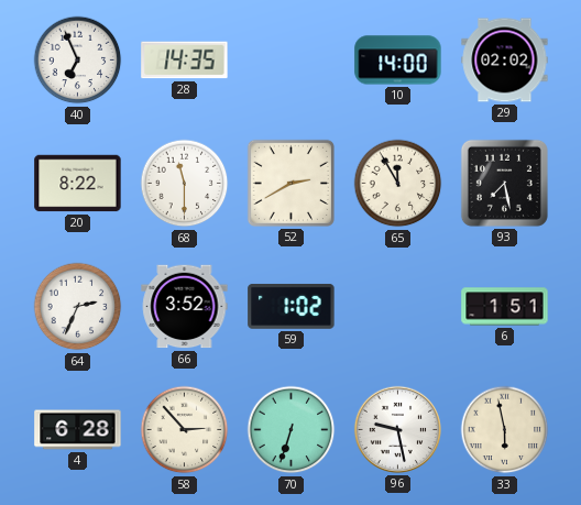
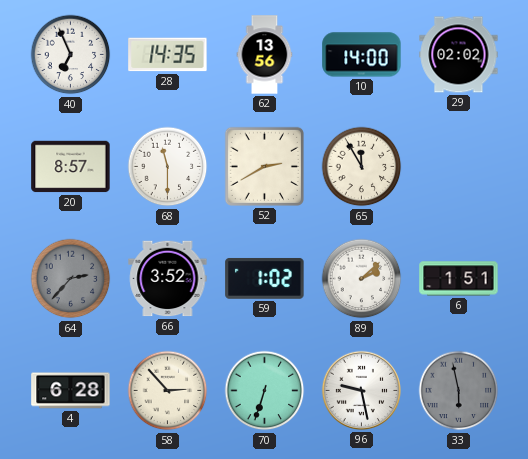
62: none -> 13:56
20: 8:22 -> 8:57
93: 7:28 -> none
64: 2:34 -> 2:37
64 dial: white -> grey
89: none -> 2:08
33 dial: cream -> grey
